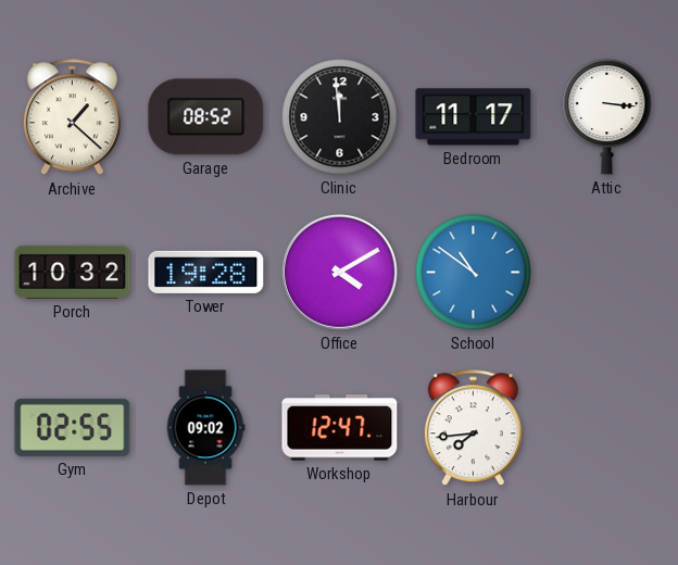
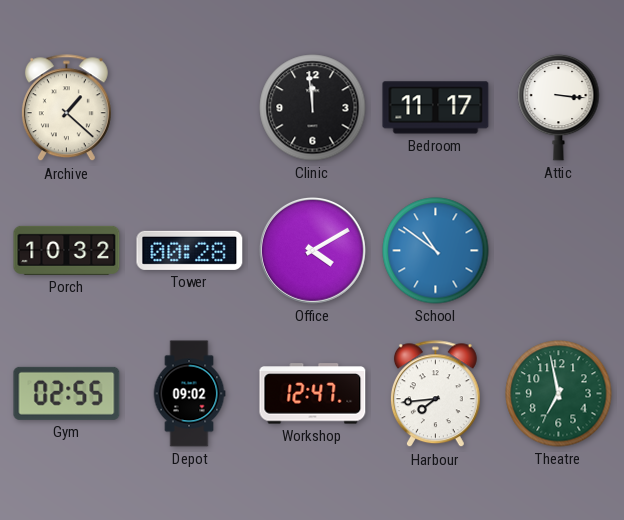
Garage: 08:52 -> none
Tower: 19:28 -> 00:28
Theatre: none -> 6:58
